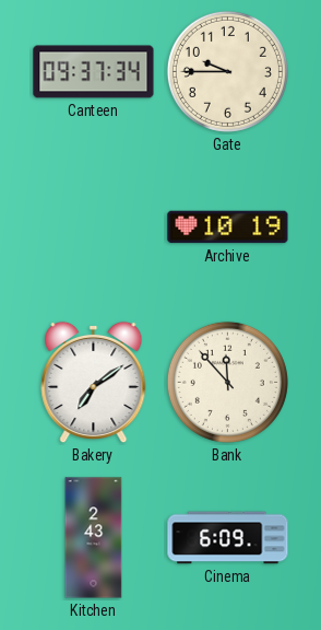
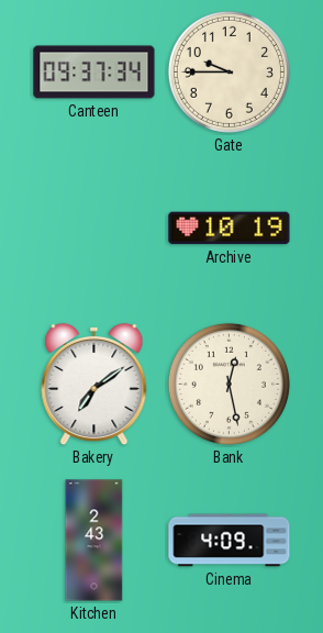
Bank: 11:53 -> 12:28
Cinema: 6:09 -> 4:09
